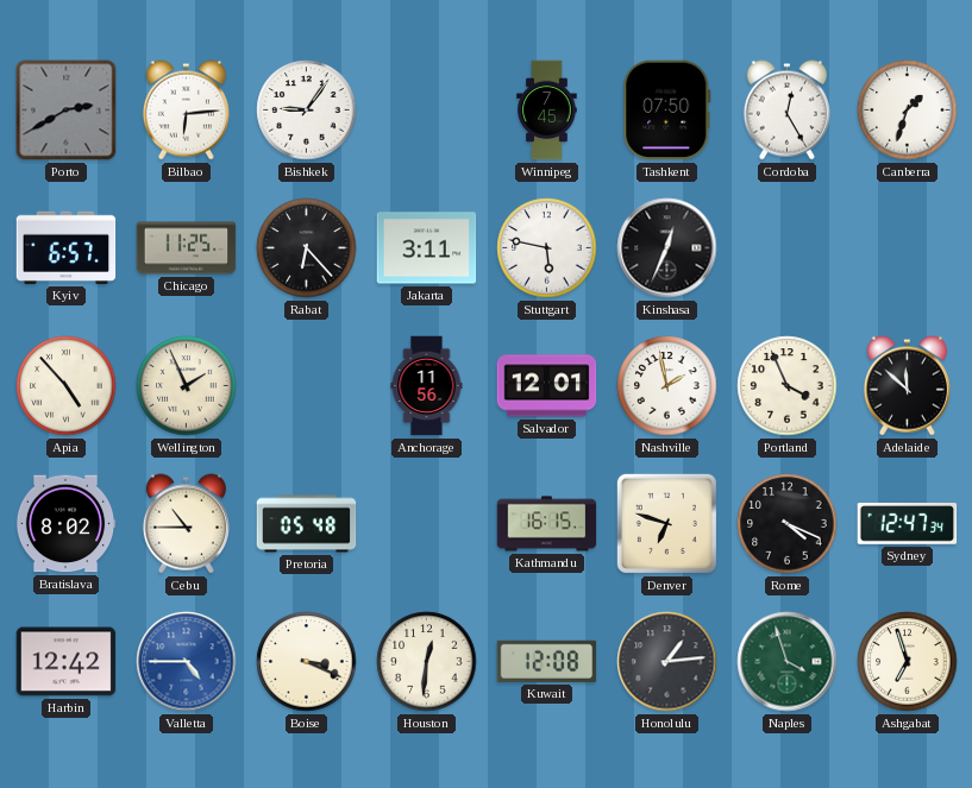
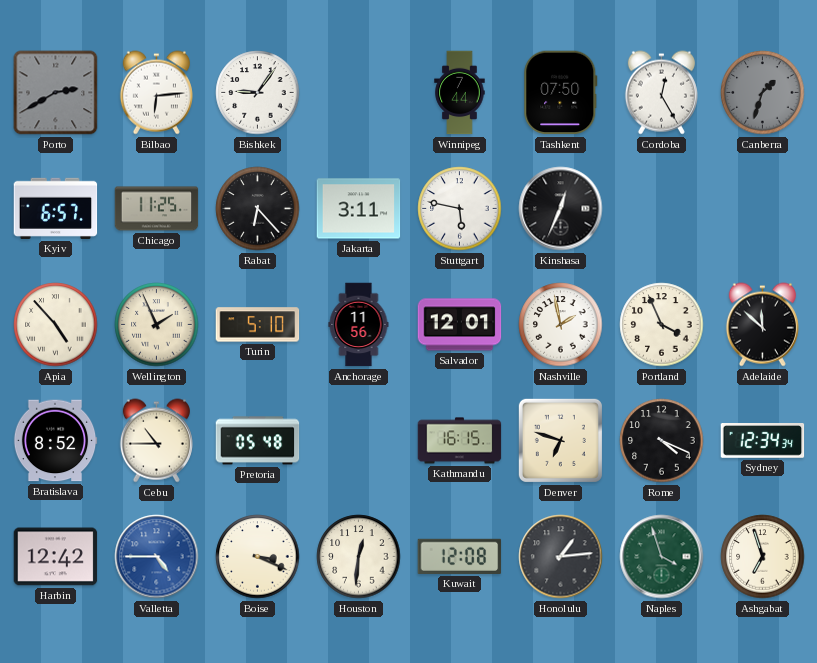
Winnipeg: 7:45 -> 7:44
Canberra dial: white -> grey
Turin: none -> 5:10
Bratislava: 8:02 -> 8:52
Sydney: 12:47 -> 12:34
